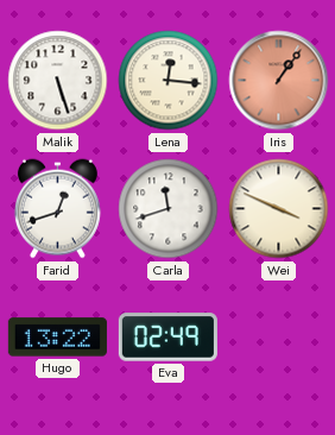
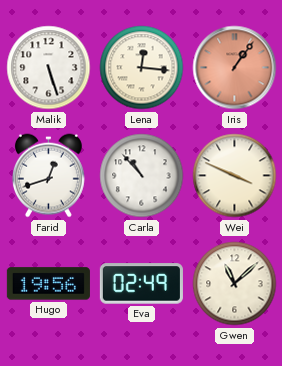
Carla: 11:42 -> 10:53
Hugo: 13:22 -> 19:56
Gwen: none -> 11:08
